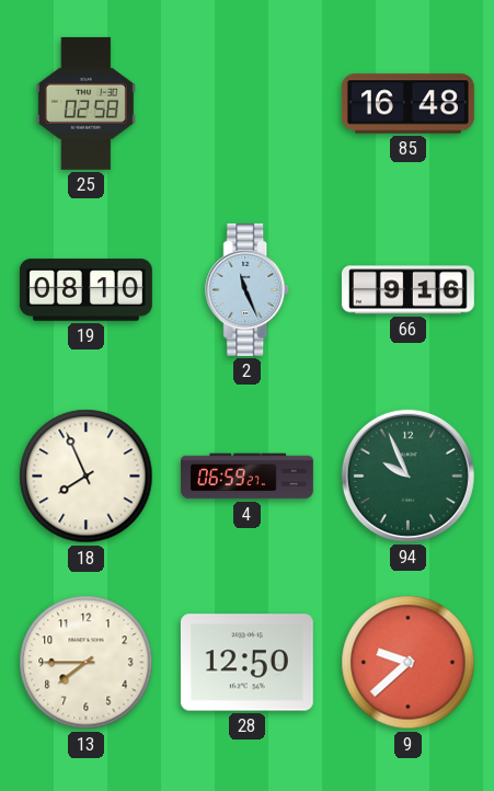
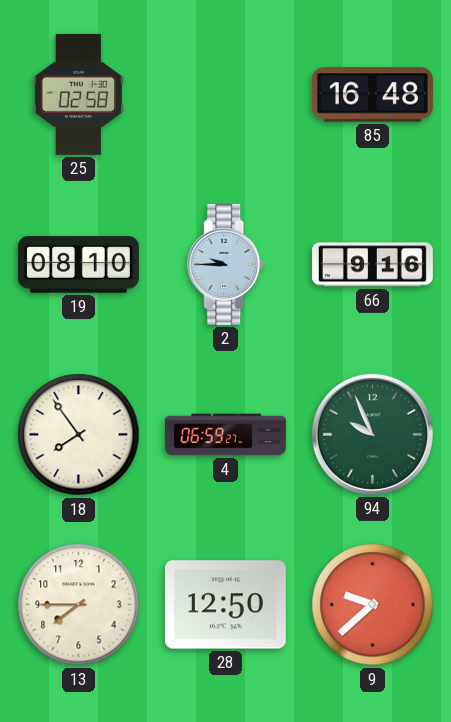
2: 11:26 -> 9:45
18: 7:56 -> 7:54
